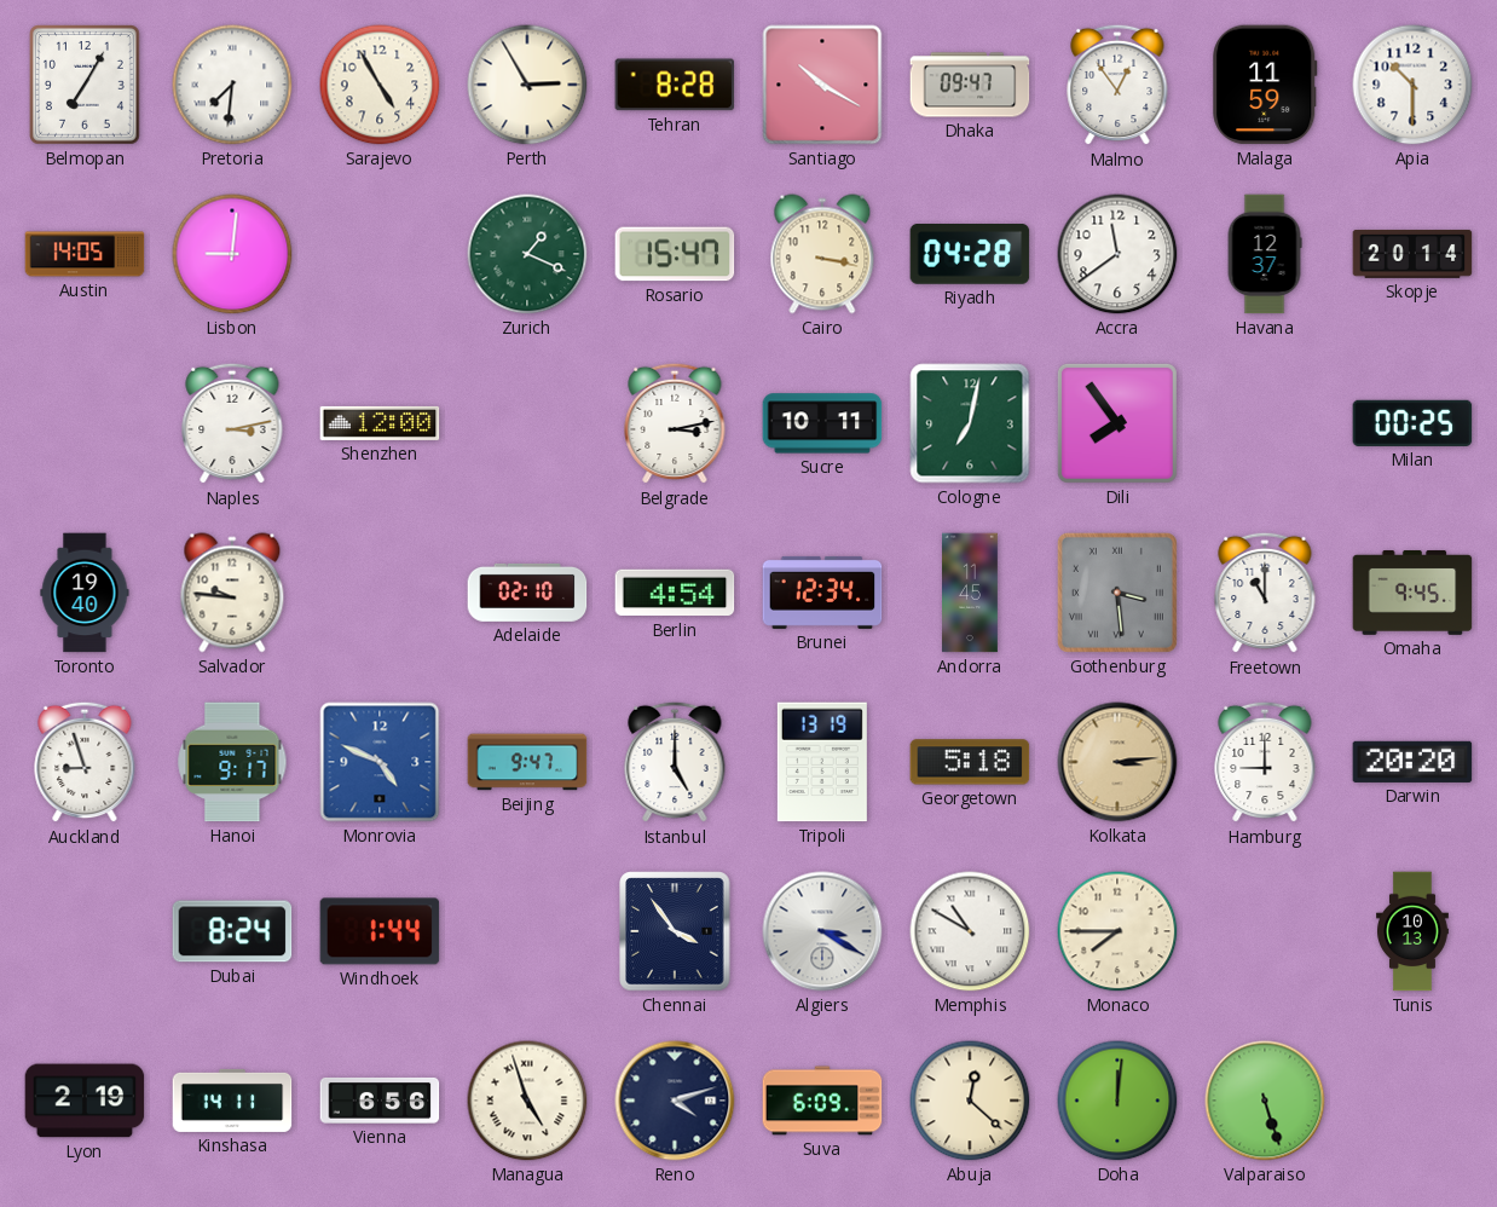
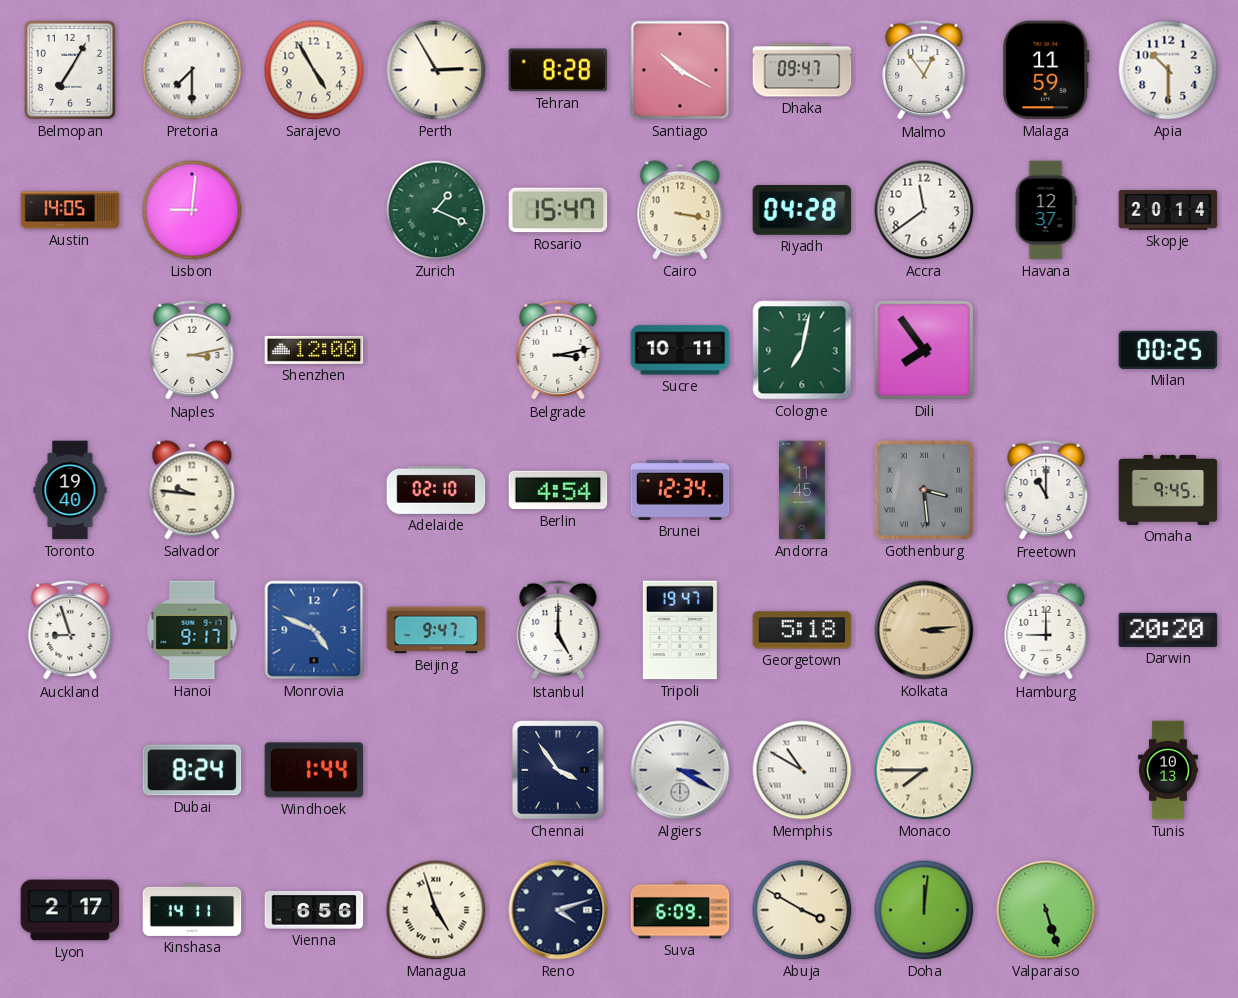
Pretoria: 7:31 -> 7:30
Tripoli: 13:19 -> 19:47
Lyon: 2:19 -> 2:17
Abuja: 12:22 -> 3:50
